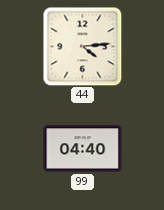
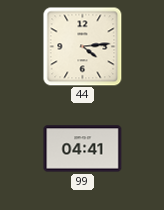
99: 04:40 -> 04:41
